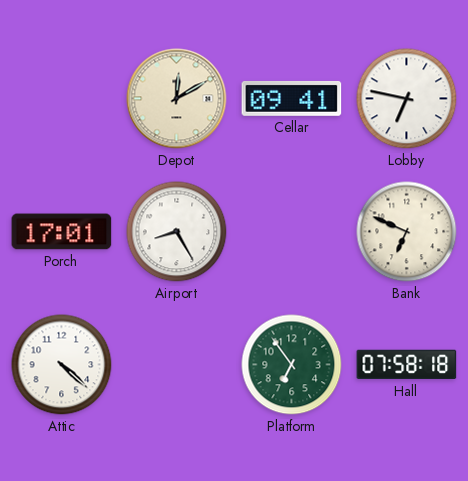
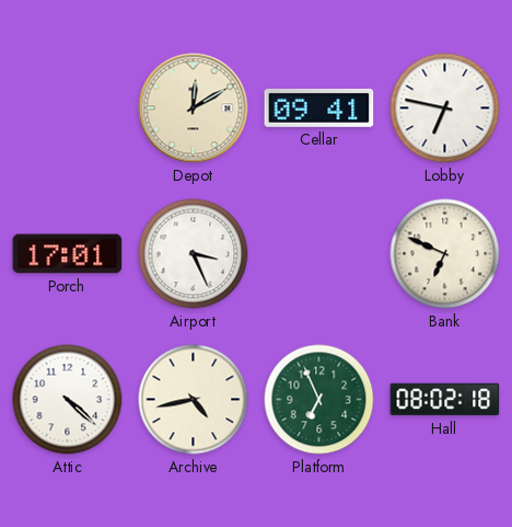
Airport: 8:25 -> 3:26
Archive: none -> 4:43
Platform: 6:54 -> 6:56
Hall: 07:58 -> 08:02
